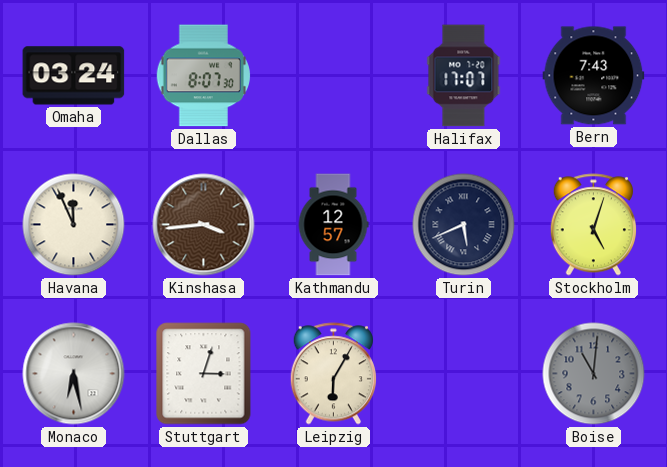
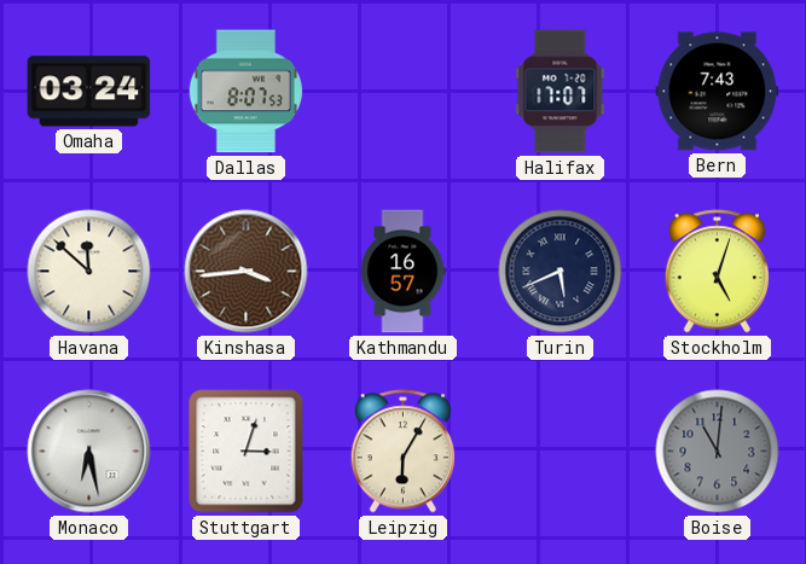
Dallas: 8:07:30 -> 8:07:53
Havana: 11:56 -> 11:52
Kathmandu: 12:57 -> 16:57
